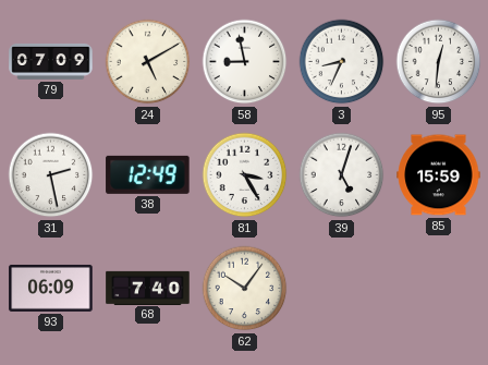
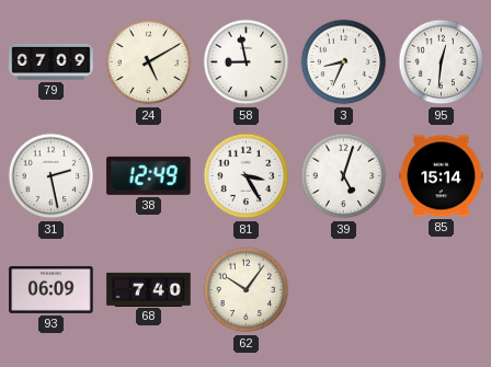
85: 15:59 -> 15:14
